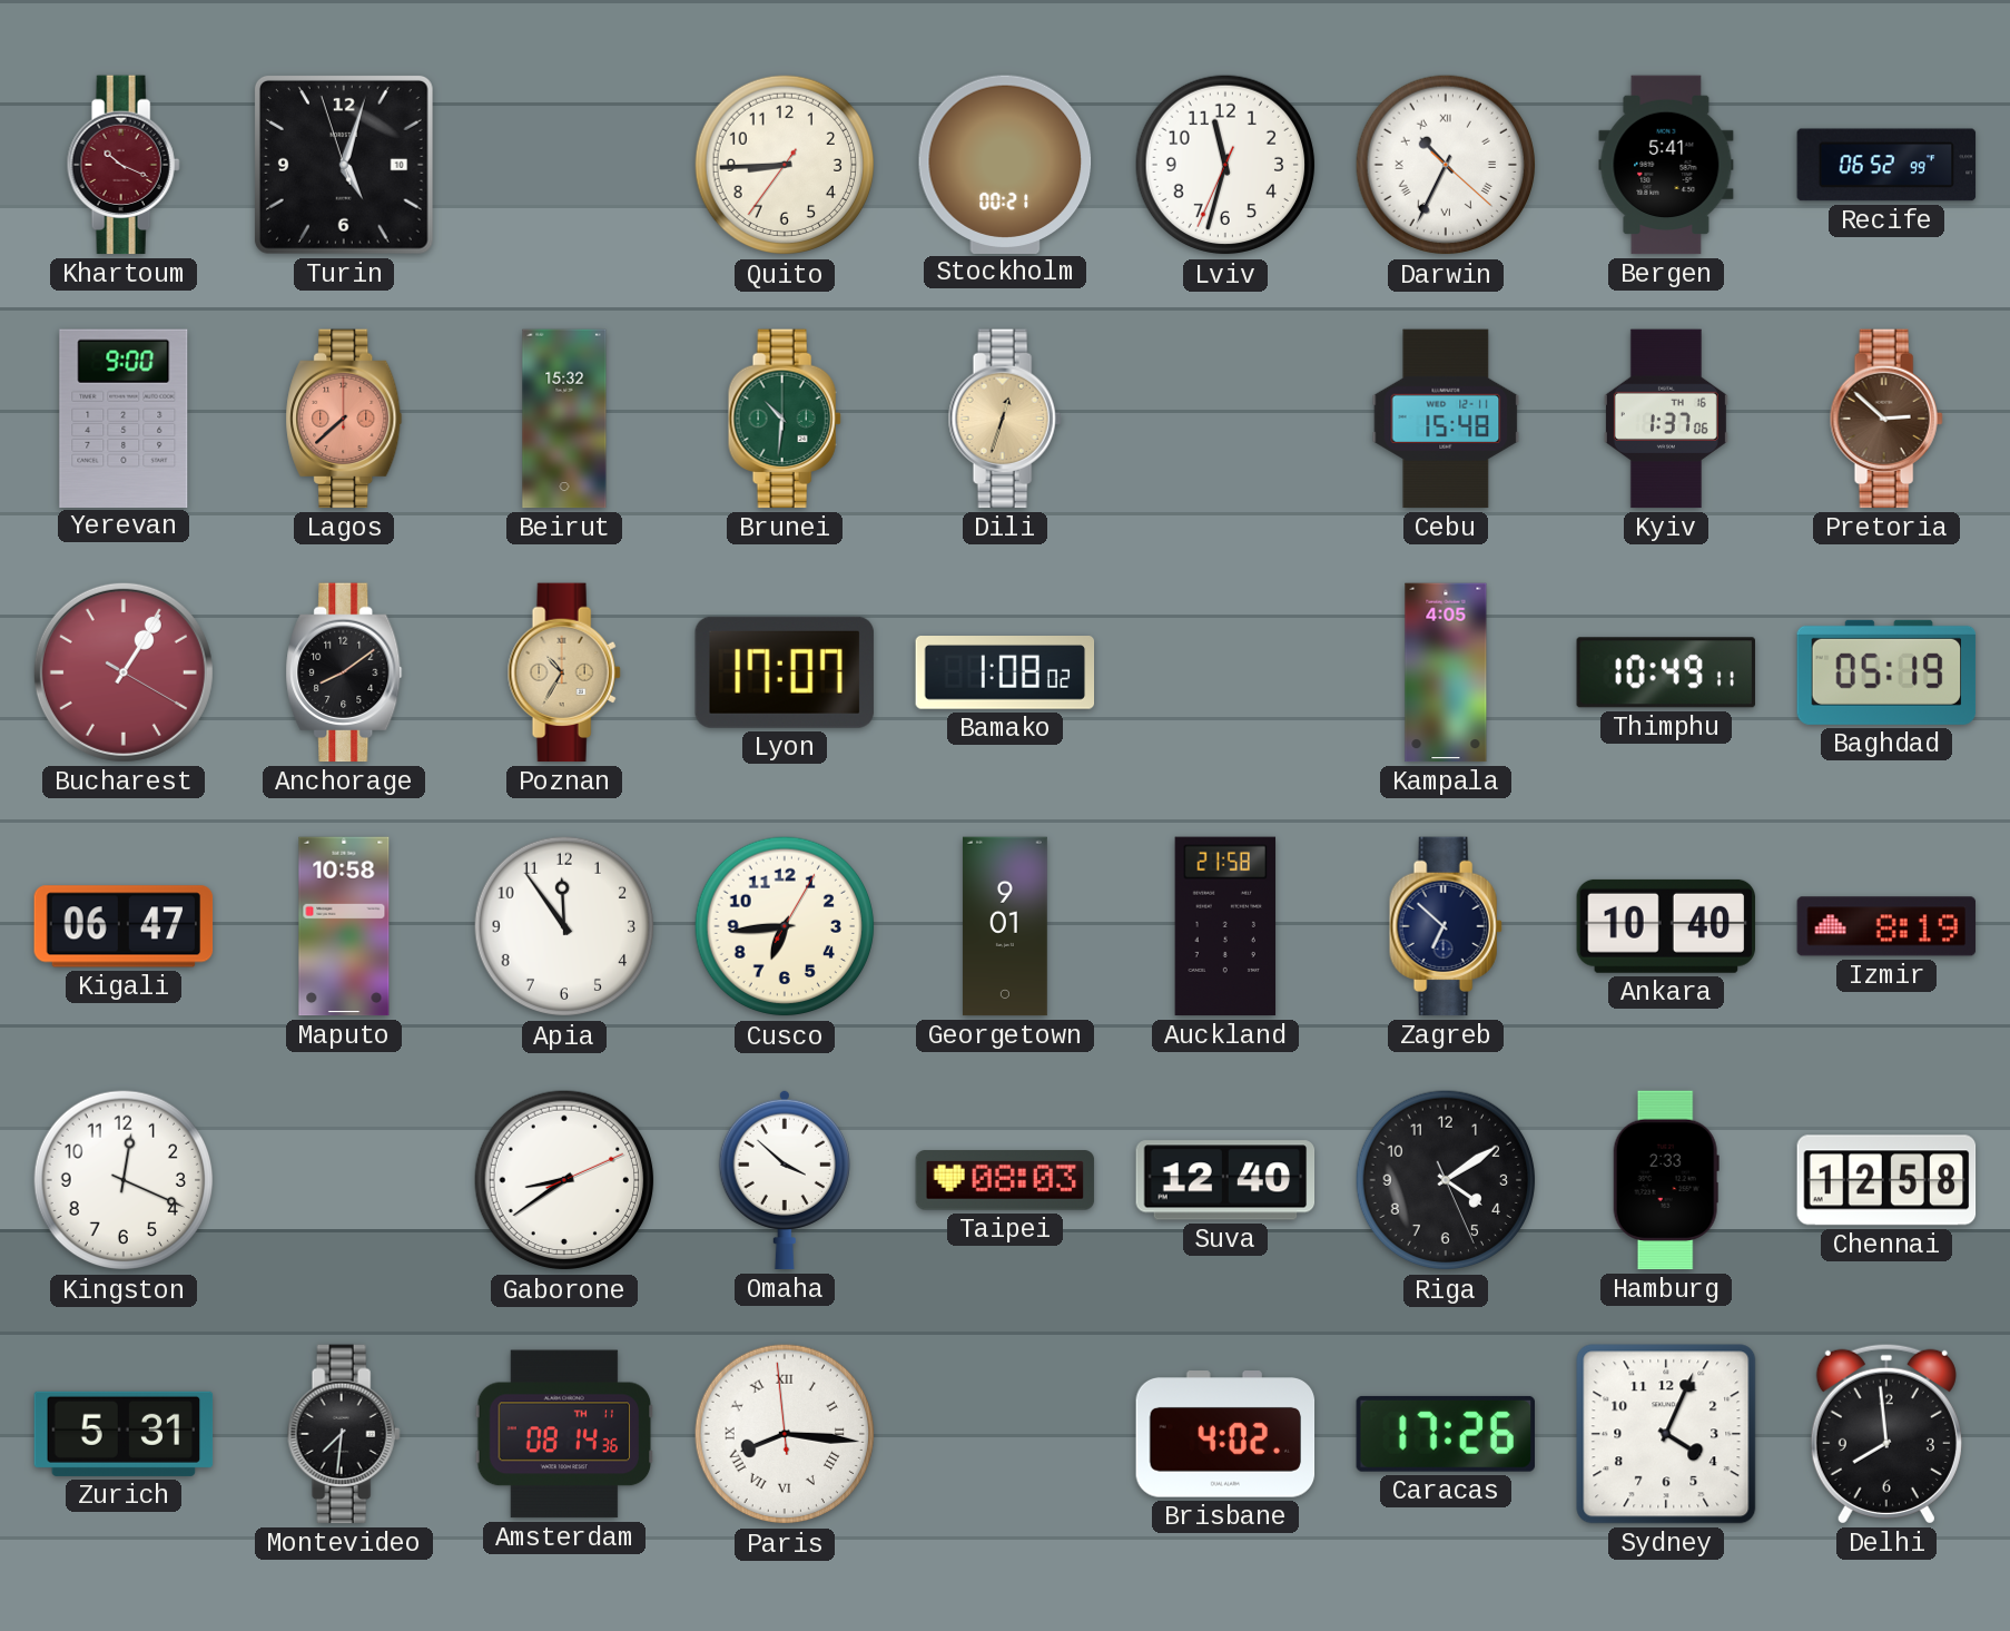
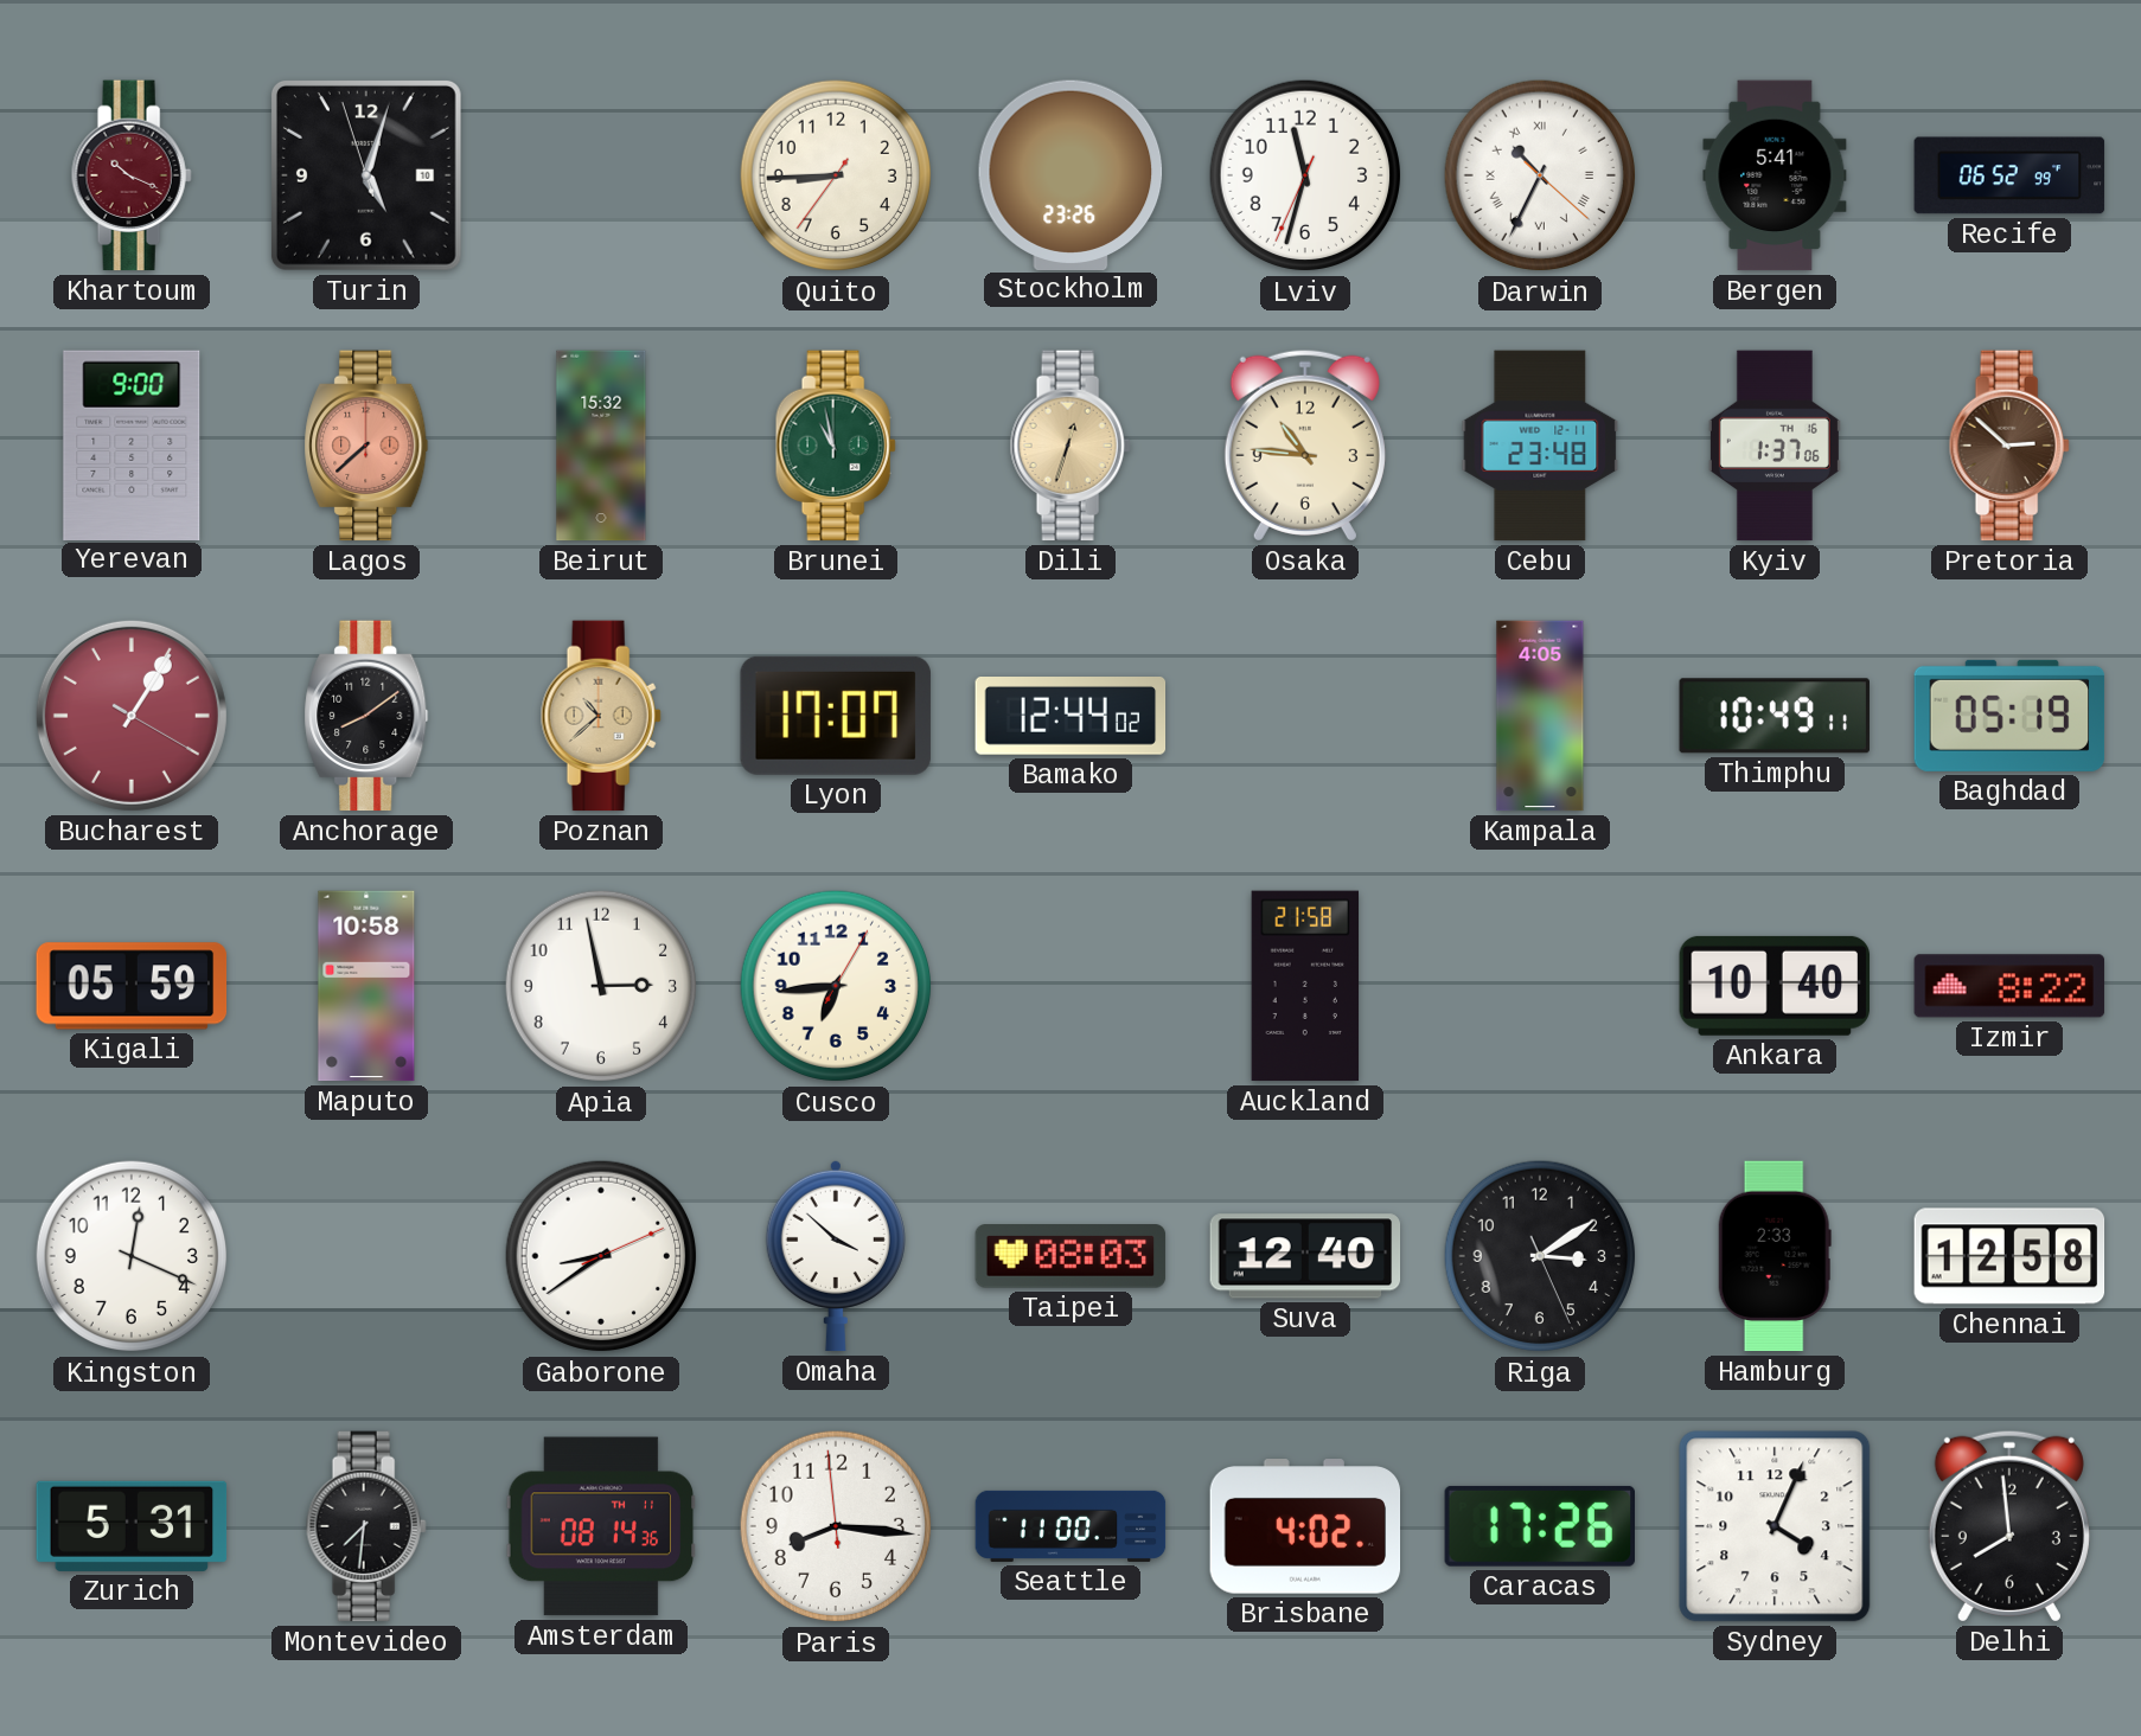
Stockholm: 00:21 -> 23:26
Brunei: 10:31 -> 10:58
Osaka: none -> 10:46
Cebu: 15:48 -> 23:48
Poznan: 10:35 -> 10:38
Bamako: 1:08 -> 12:44
Kigali: 06:47 -> 05:59
Apia: 11:54 -> 2:58
Georgetown: 9:01 -> none
Zagreb: 6:52 -> none
Izmir: 8:19 -> 8:22
Riga: 4:09 -> 3:09
Paris numerals: Roman -> Arabic
Seattle: none -> 11:00
